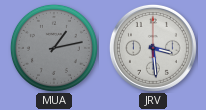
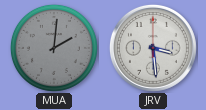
MUA: 1:13 -> 2:01
